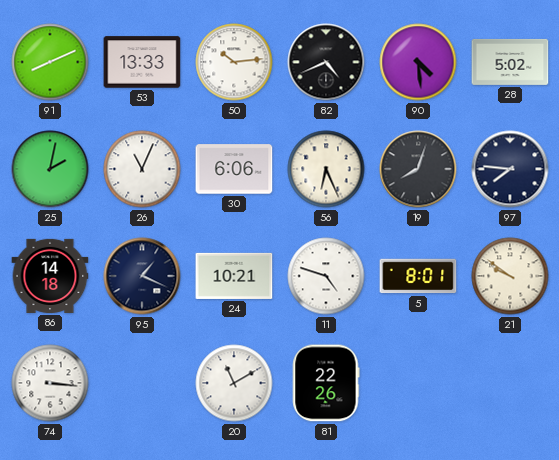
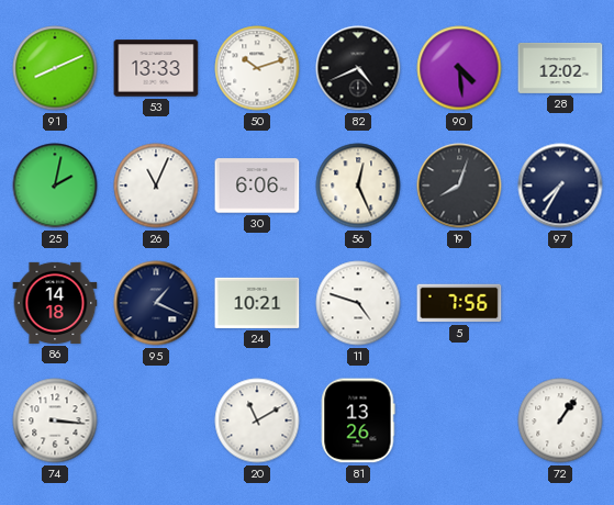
50: 10:14 -> 10:12
28: 5:02 -> 12:02
56: 6:26 -> 12:26
97: 7:46 -> 7:35
5: 8:01 -> 7:56
21: 9:51 -> none
81: 22:26 -> 13:26
72: none -> 1:06
